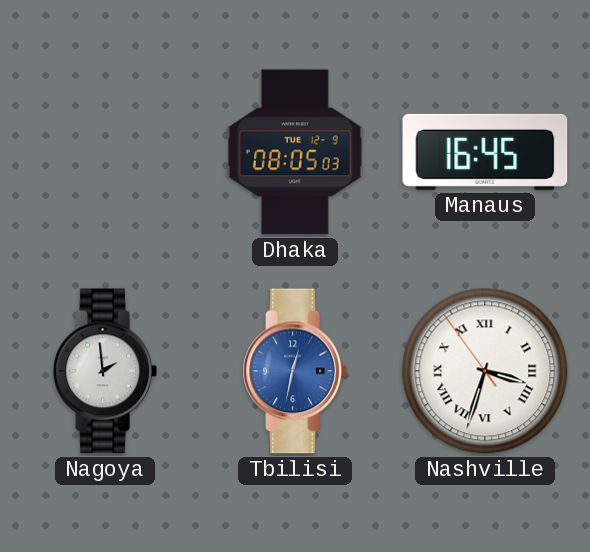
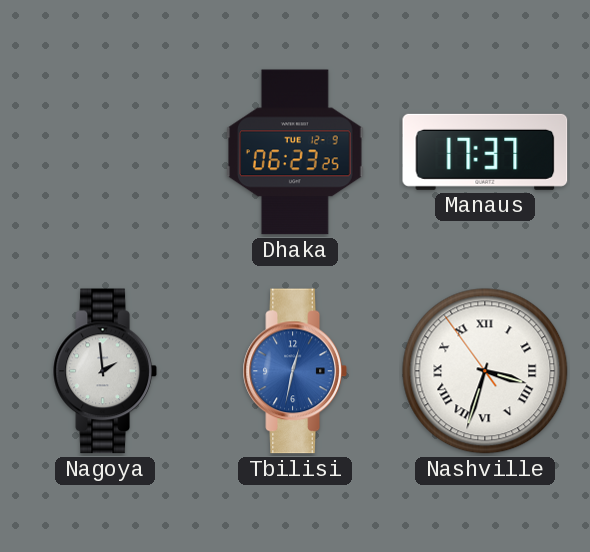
Dhaka: 08:05 -> 06:23
Manaus: 16:45 -> 17:37
